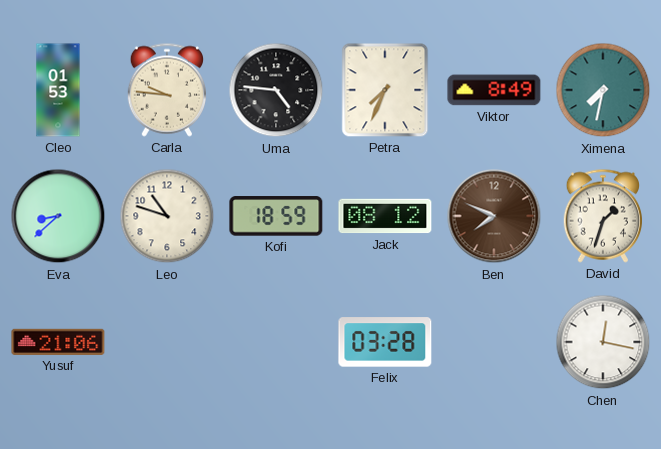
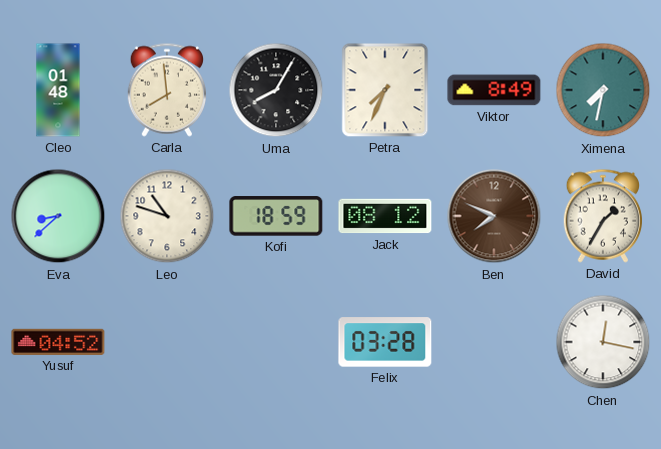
Cleo: 01:53 -> 01:48
Carla: 9:46 -> 7:59
Uma: 4:46 -> 8:05
David: 1:33 -> 1:35
Yusuf: 21:06 -> 04:52
